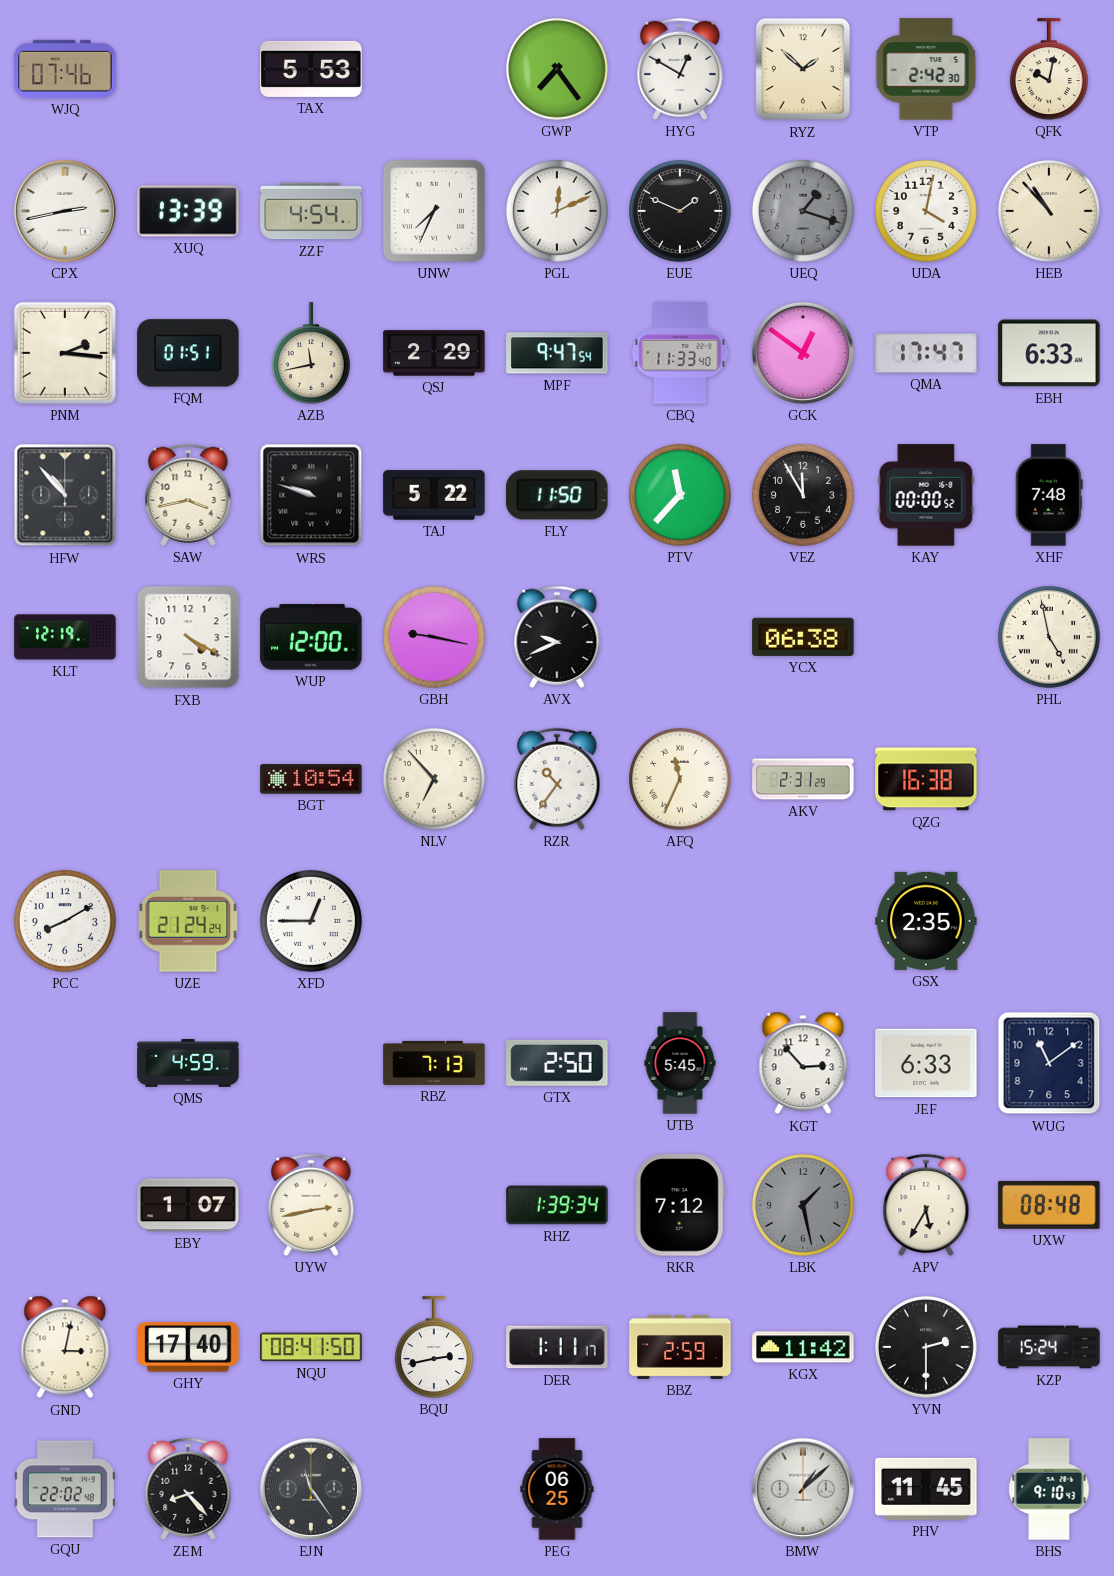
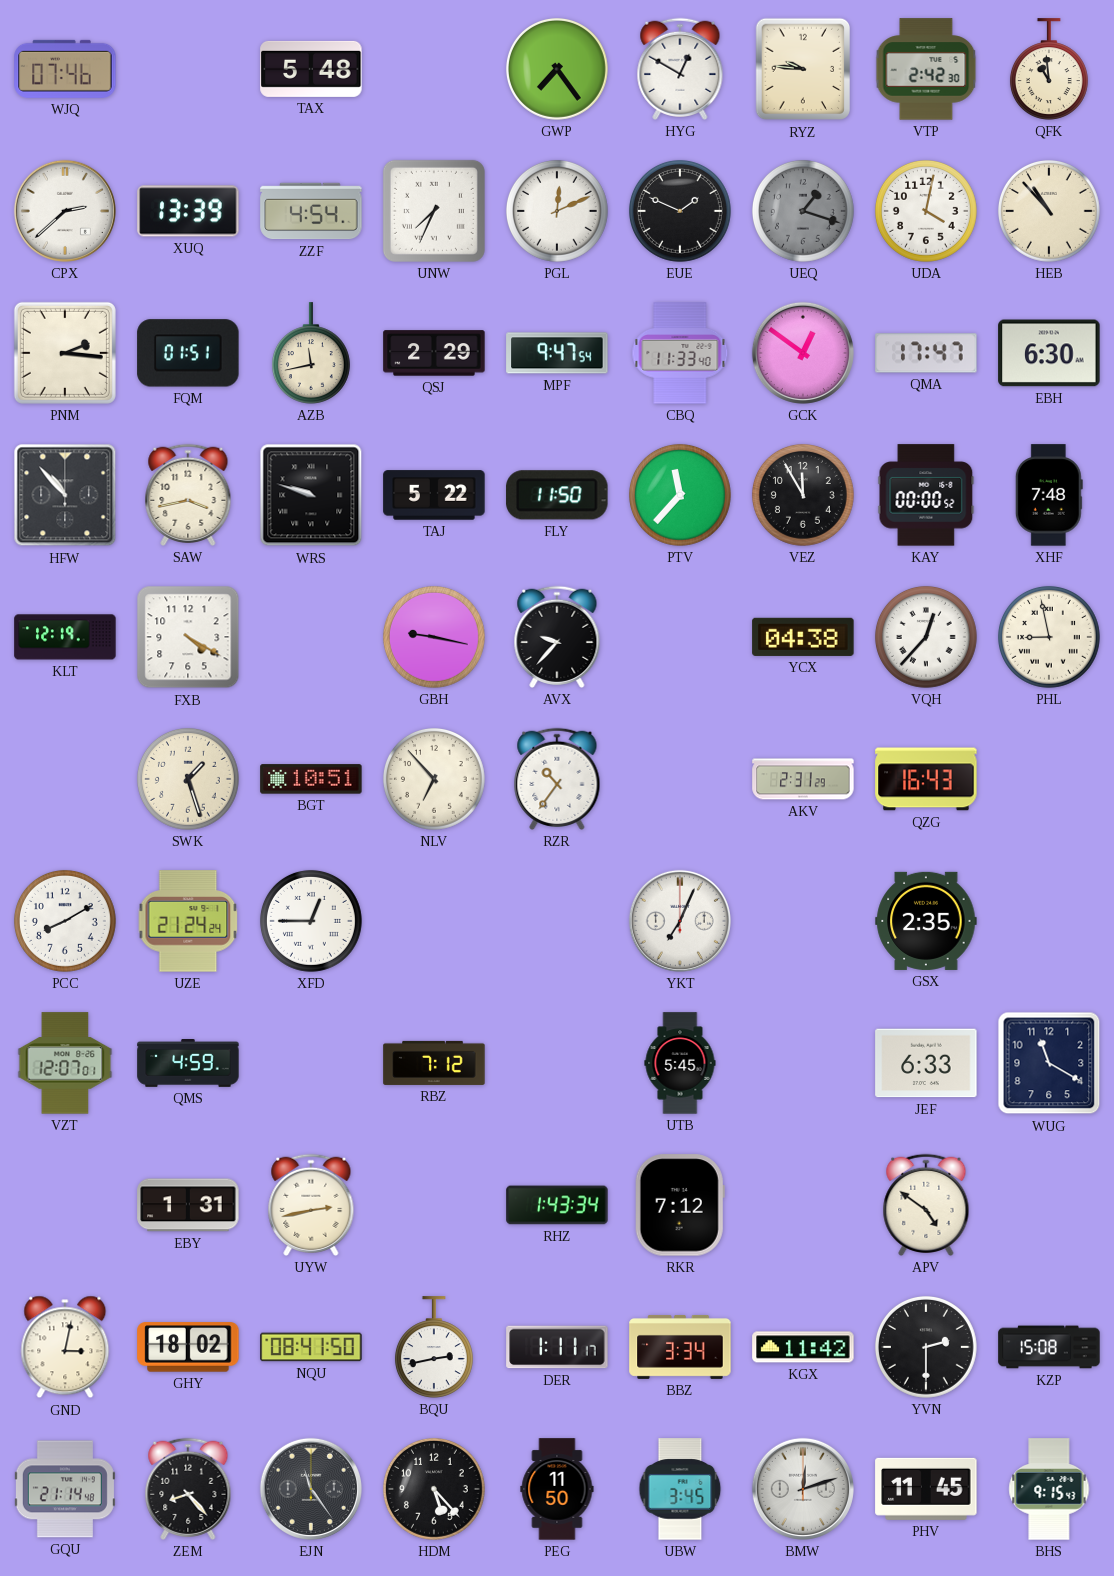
TAX: 5:53 -> 5:48
RYZ: 1:52 -> 9:46
QFK: 10:02 -> 10:59
CPX: 2:43 -> 2:38
EBH: 6:33 -> 6:30
WUP: 12:00 -> none
AVX: 9:41 -> 9:37
YCX: 06:38 -> 04:38
VQH: none -> 12:37
PHL: 4:58 -> 8:58
SWK: none -> 1:27
BGT: 10:54 -> 10:51
AFQ: 11:34 -> none
QZG: 16:38 -> 16:43
YKT: none -> 7:04
VZT: none -> 12:07
RBZ: 7:13 -> 7:12
GTX: 2:50 -> none
KGT: 2:53 -> none
WUG: 11:09 -> 11:20
EBY: 1:07 -> 1:31
RHZ: 1:39 -> 1:43
LBK: 1:28 -> none
APV: 5:35 -> 4:51
UXW: 08:48 -> none
GHY: 17:40 -> 18:02
BBZ: 2:59 -> 3:34
KZP: 15:24 -> 15:08
GQU: 22:02 -> 21:14
HDM: none -> 5:23
PEG: 06:25 -> 11:50
UBW: none -> 3:45
BMW: 1:08 -> 12:12
BHS: 9:10 -> 9:15
